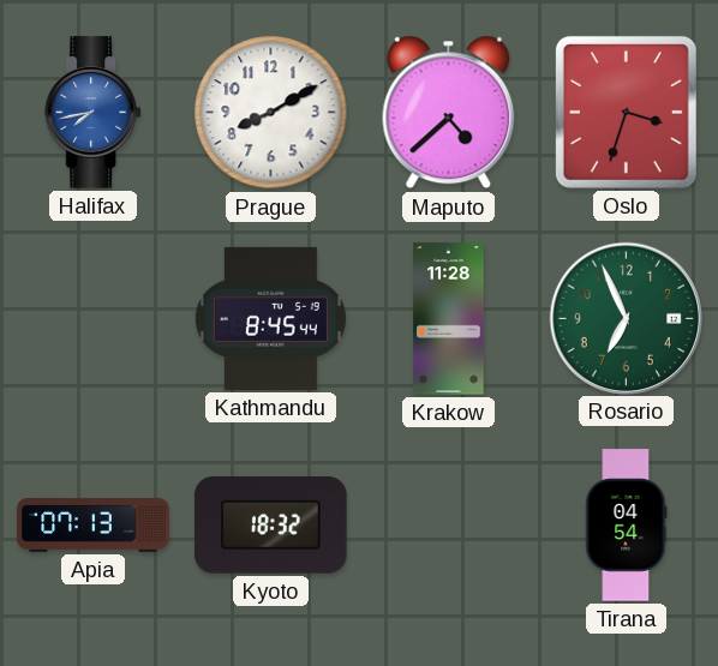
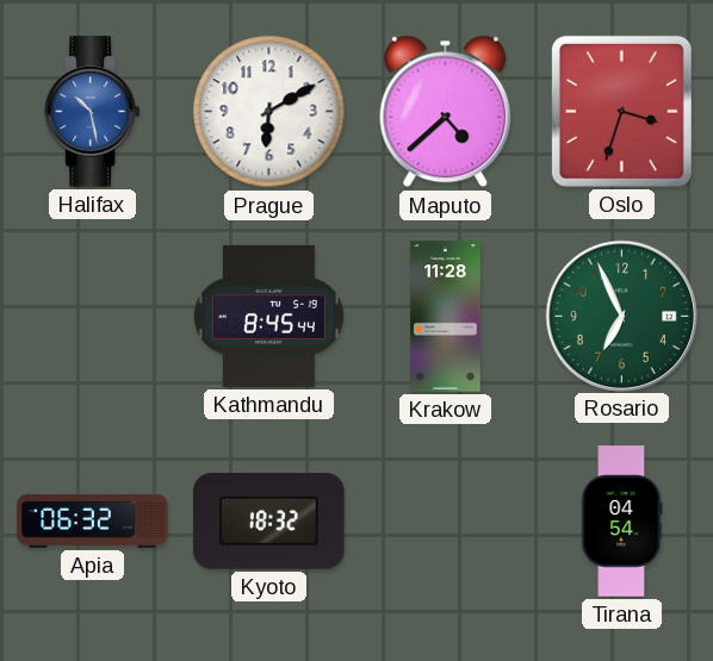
Halifax: 7:43 -> 10:28
Prague: 8:10 -> 6:10
Apia: 07:13 -> 06:32
